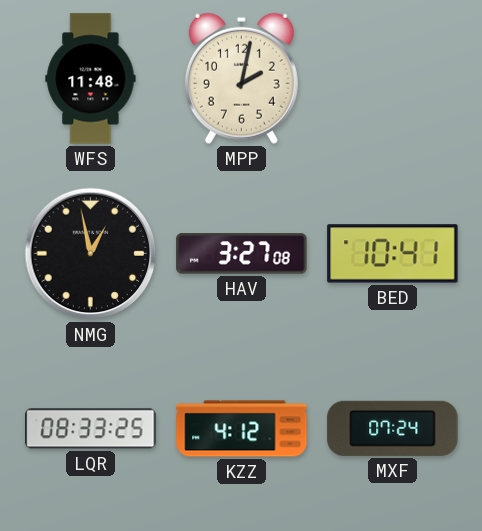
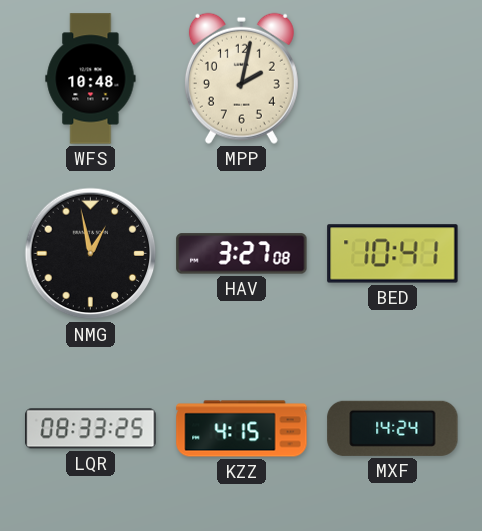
WFS: 11:48 -> 10:48
KZZ: 4:12 -> 4:15
MXF: 07:24 -> 14:24
